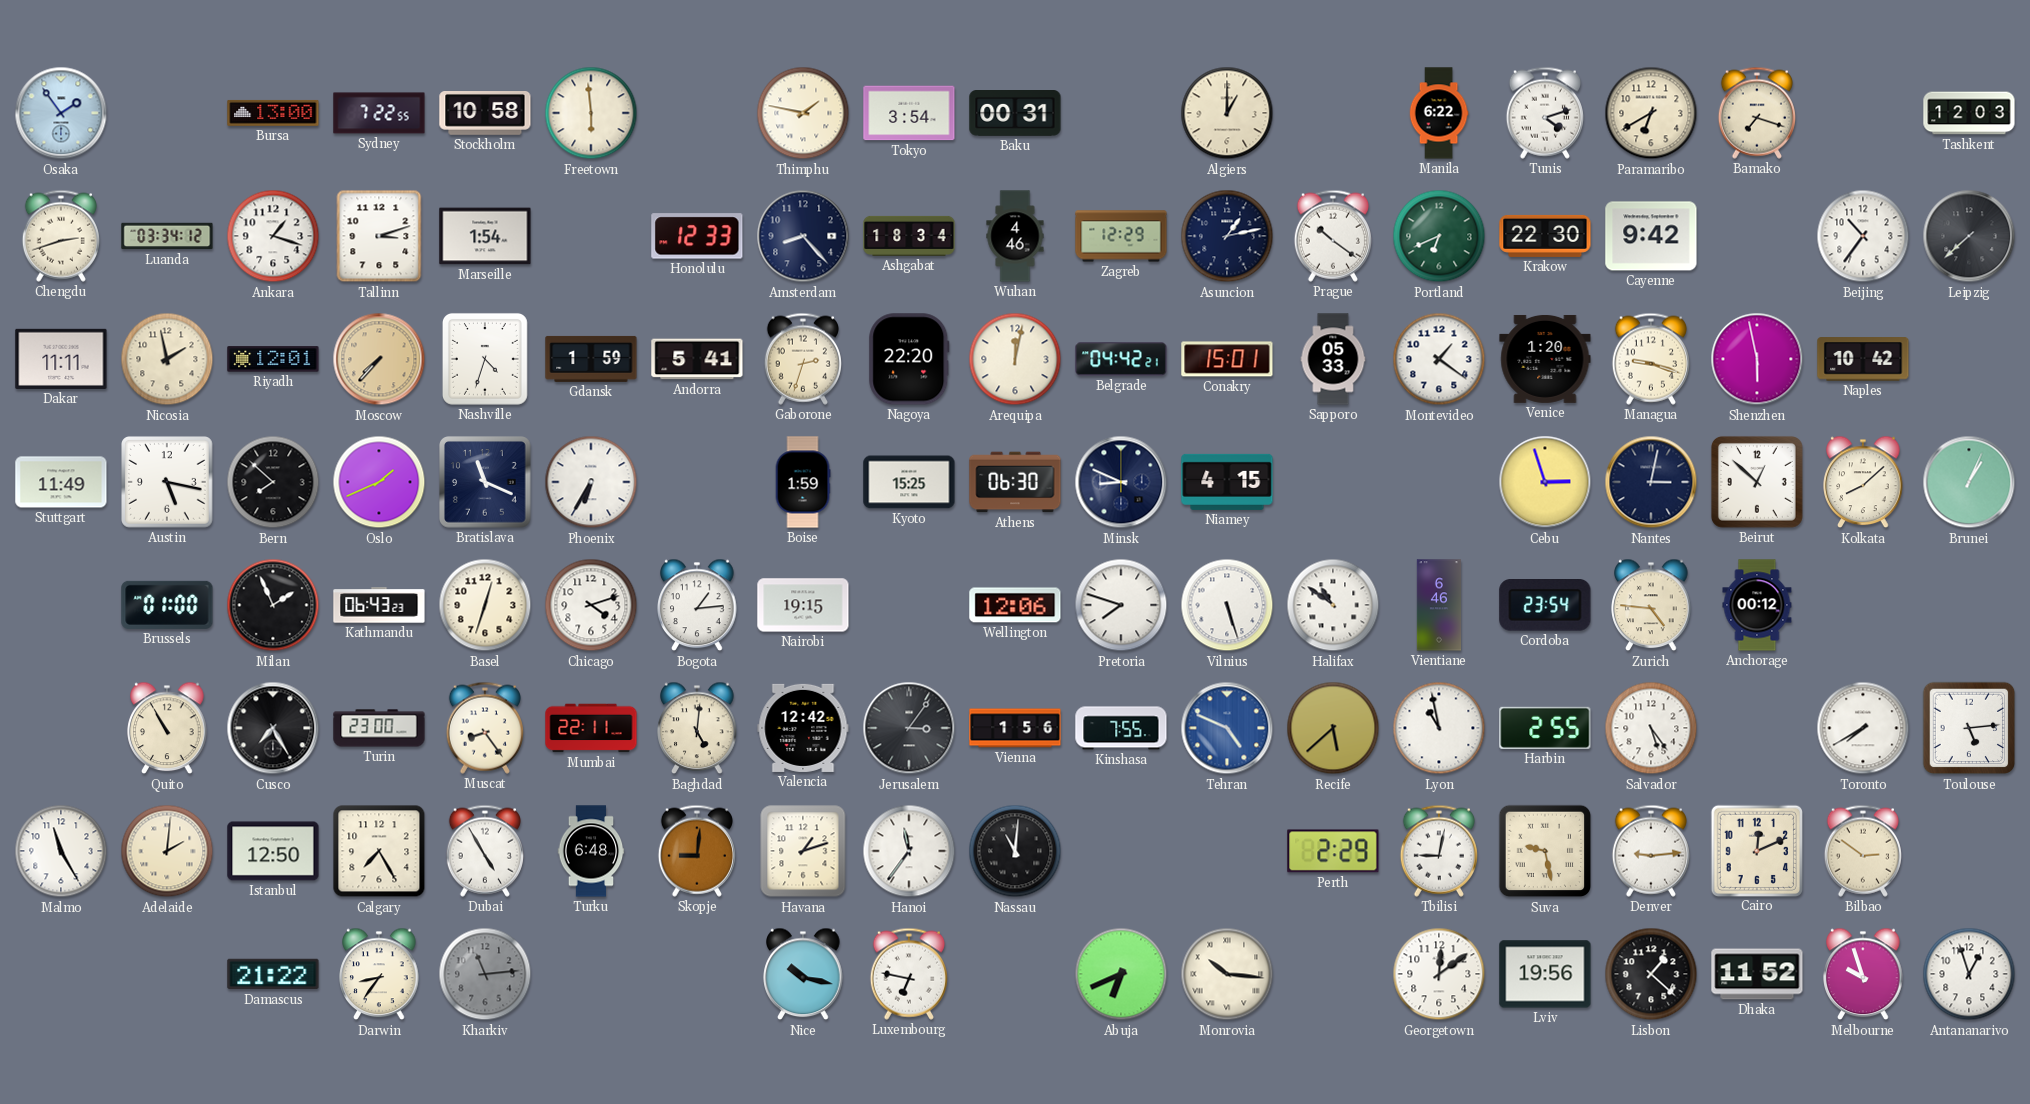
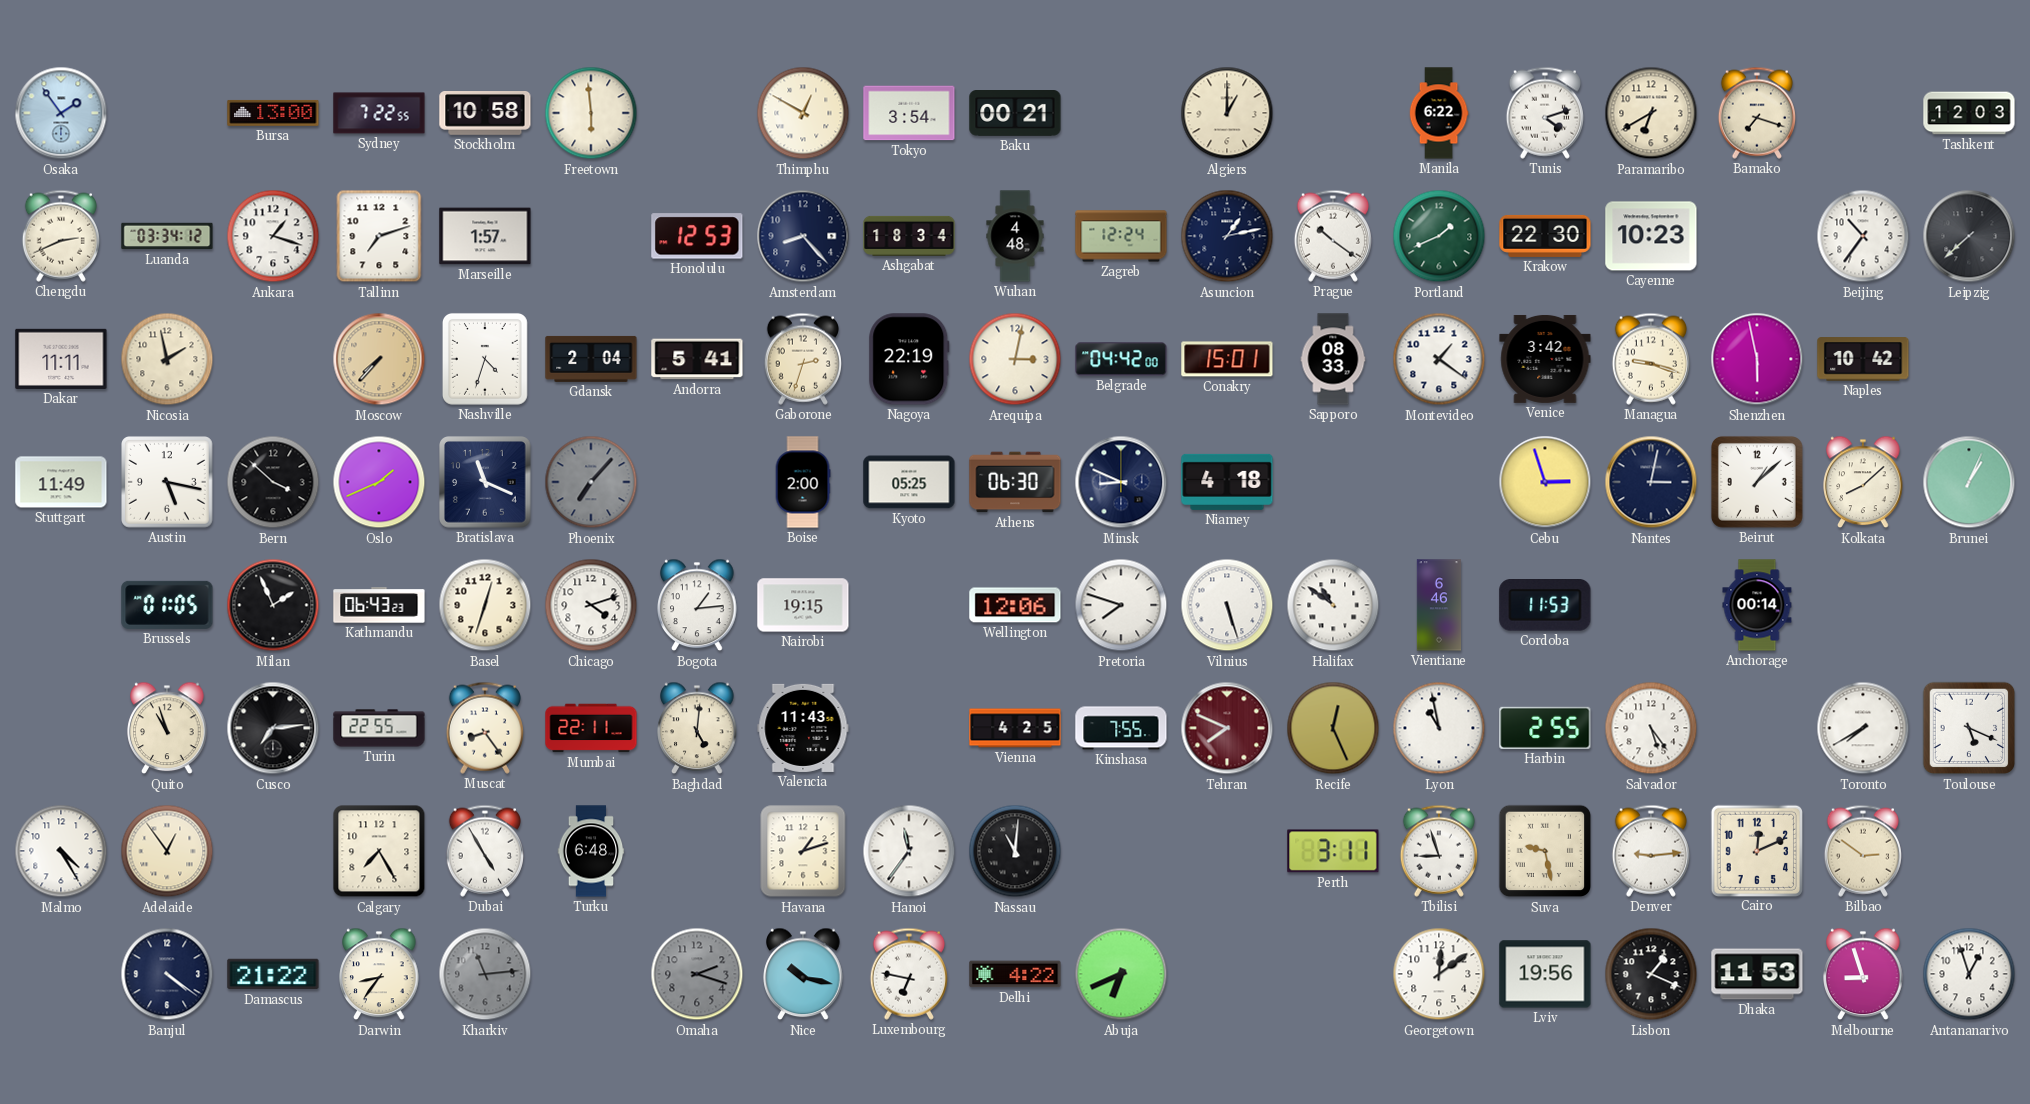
Thimphu: 1:47 -> 12:50
Baku: 00:31 -> 00:21
Chengdu: 2:42 -> 2:41
Tallinn: 3:12 -> 7:12
Marseille: 1:54 -> 1:57
Honolulu: 12:33 -> 12:53
Wuhan: 4:46 -> 4:48
Zagreb: 12:29 -> 12:24
Portland: 6:41 -> 1:41
Cayenne: 9:42 -> 10:23
Riyadh: 12:01 -> none
Gdansk: 1:59 -> 2:04
Nagoya: 22:20 -> 22:19
Arequipa: 12:02 -> 3:02
Belgrade: 04:42:21 -> 04:42:00
Sapporo: 05:33 -> 08:33
Venice: 1:20 -> 3:42
Bern: 7:52 -> 3:52
Phoenix: 6:35 -> 7:07
Phoenix dial: white -> grey
Boise: 1:59 -> 2:00
Kyoto: 15:25 -> 05:25
Niamey: 4:15 -> 4:18
Beirut: 12:52 -> 1:08
Brussels: 01:00 -> 01:05
Cordoba: 23:54 -> 11:53
Zurich: 4:46 -> none
Anchorage: 00:12 -> 00:14
Quito: 10:55 -> 10:57
Cusco: 7:25 -> 7:14
Turin: 23:00 -> 22:55
Valencia: 12:42 -> 11:43
Jerusalem: 3:06 -> none
Vienna: 1:56 -> 4:25
Tehran: 4:49 -> 7:49
Tehran dial: blue -> burgundy
Recife: 5:38 -> 12:26
Toulouse: 5:14 -> 5:19
Malmo: 11:25 -> 4:25
Adelaide: 2:01 -> 12:54
Istanbul: 12:50 -> none
Skopje: 9:01 -> none
Perth: 2:29 -> 3:11
Tbilisi: 9:02 -> 8:57
Banjul: none -> 4:21
Omaha: none -> 2:18
Delhi: none -> 4:22
Monrovia: 10:16 -> none
Lisbon: 1:22 -> 1:19
Dhaka: 11:52 -> 11:53
Melbourne: 9:57 -> 8:57
